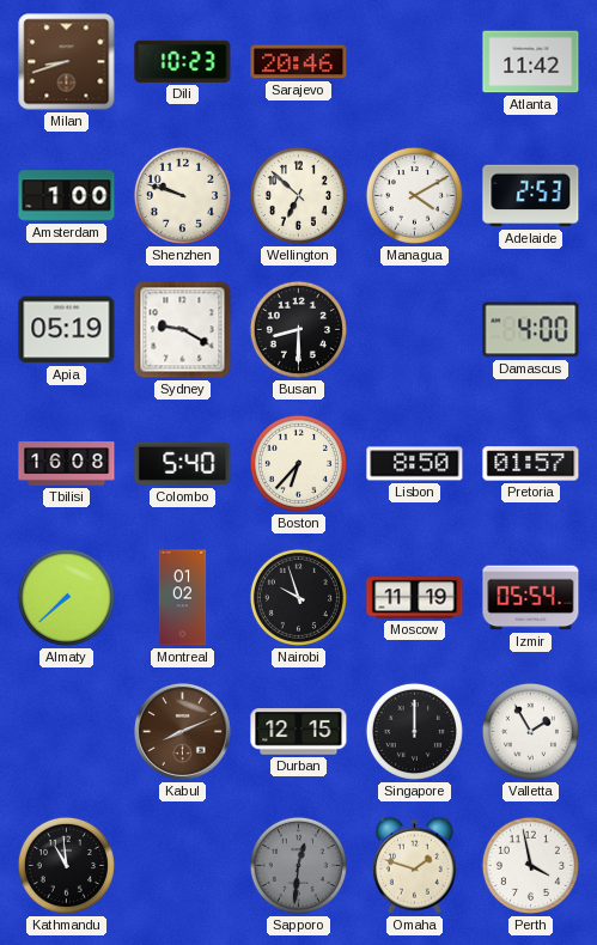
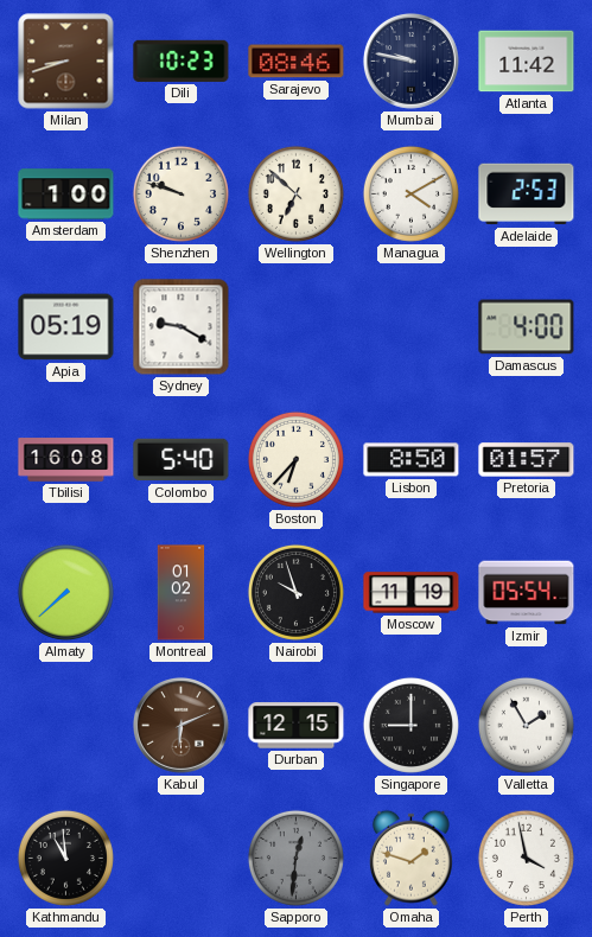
Sarajevo: 20:46 -> 08:46
Mumbai: none -> 9:47
Busan: 8:30 -> none
Kabul: 8:11 -> 6:11
Singapore: 12:00 -> 9:00
